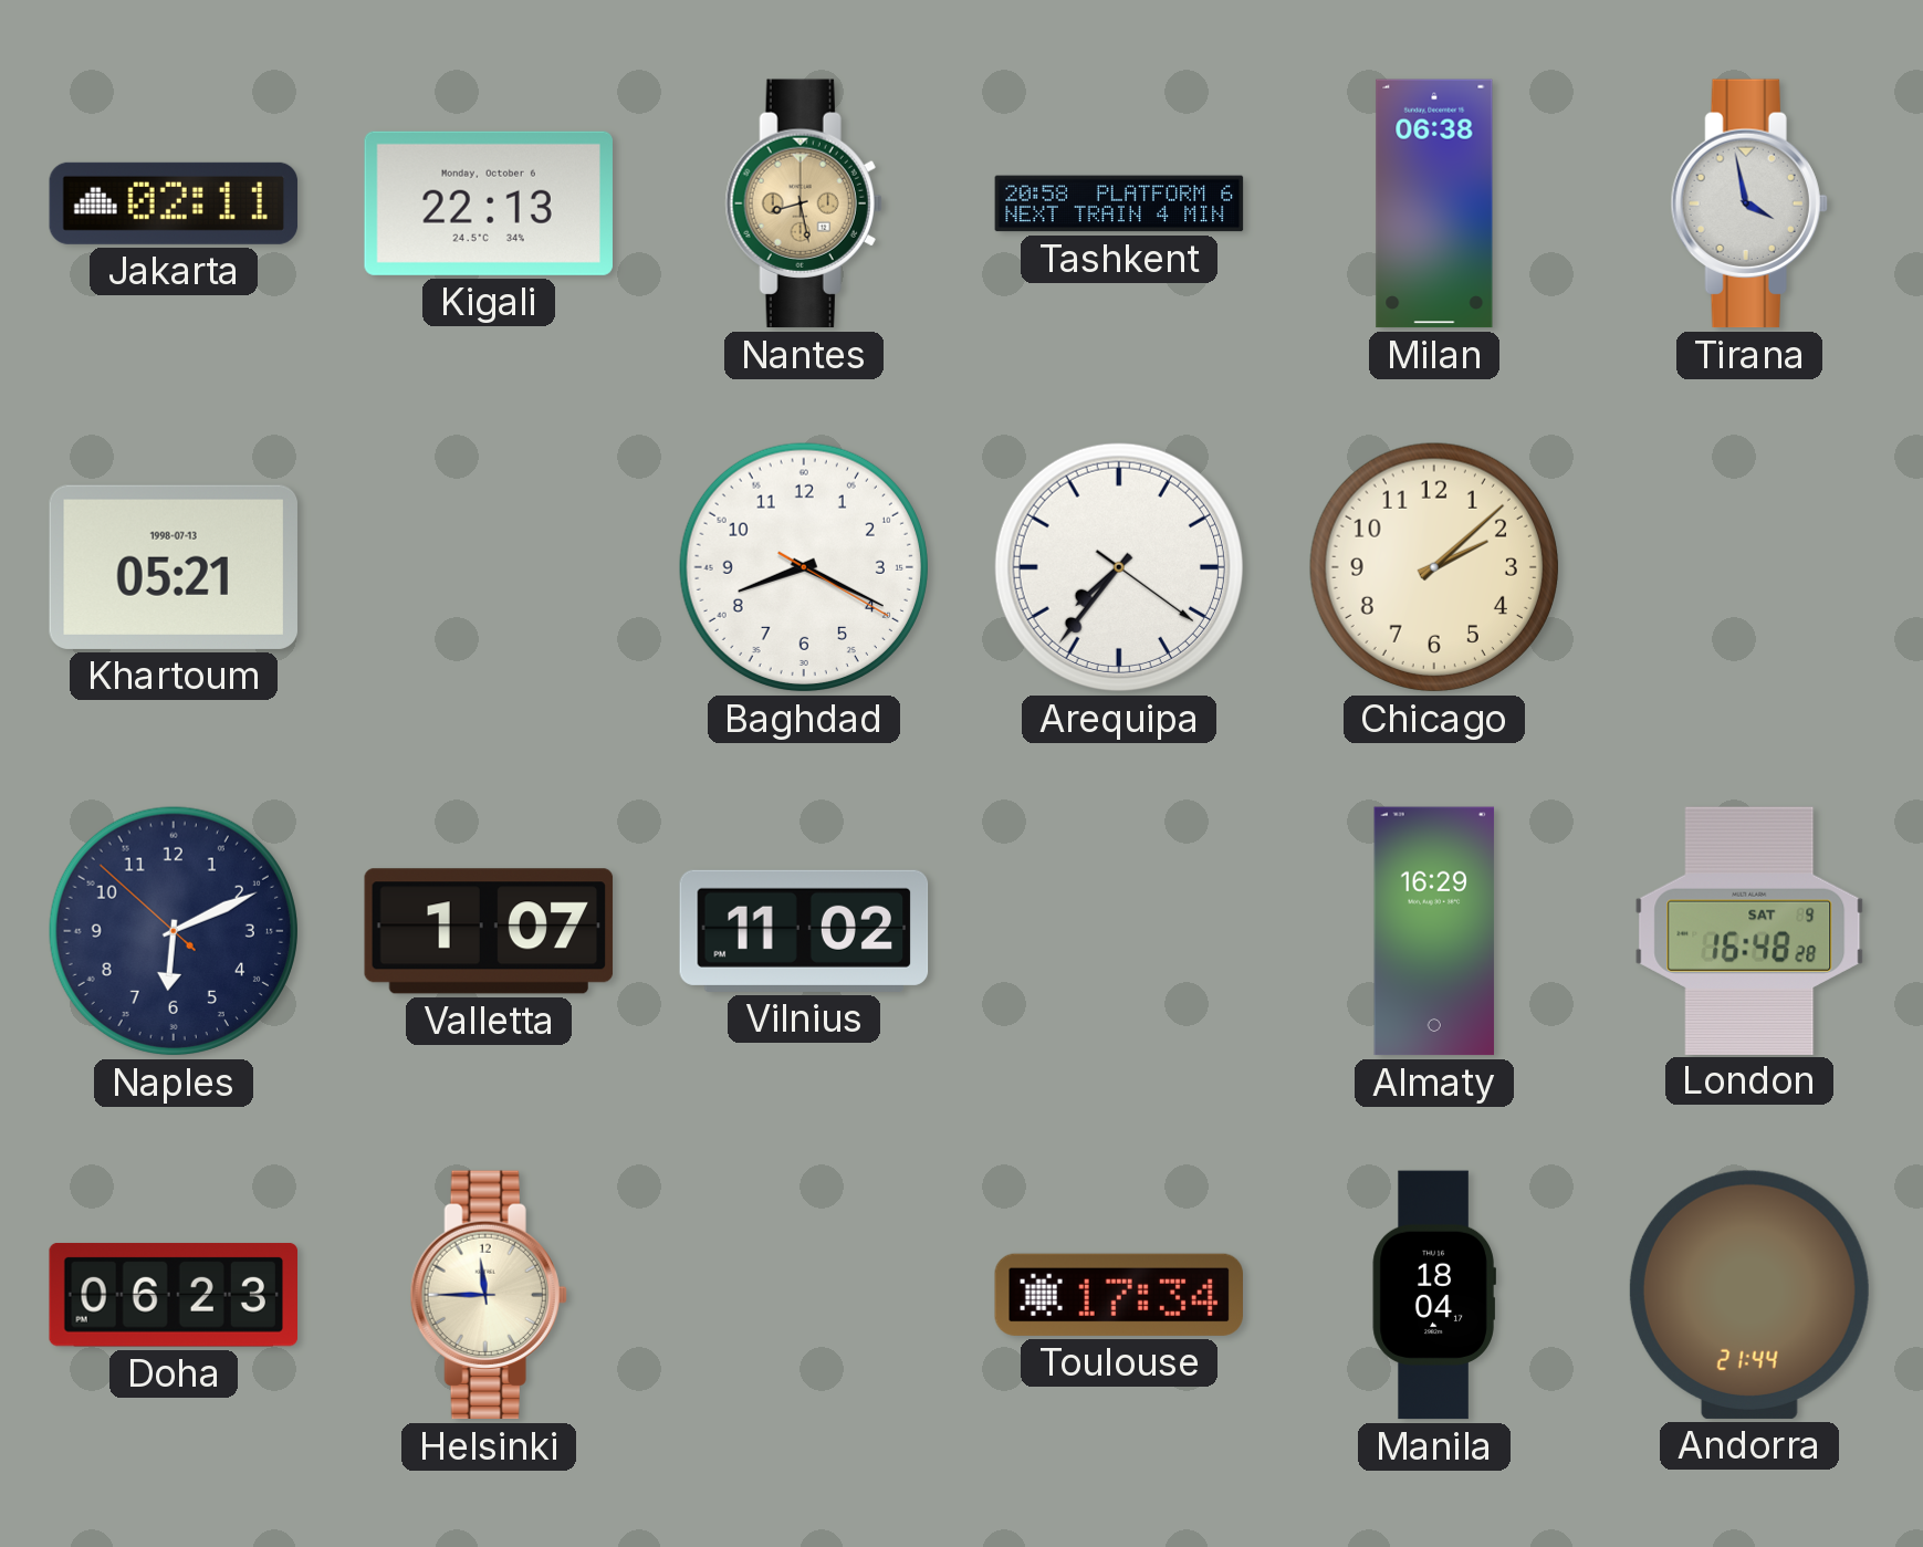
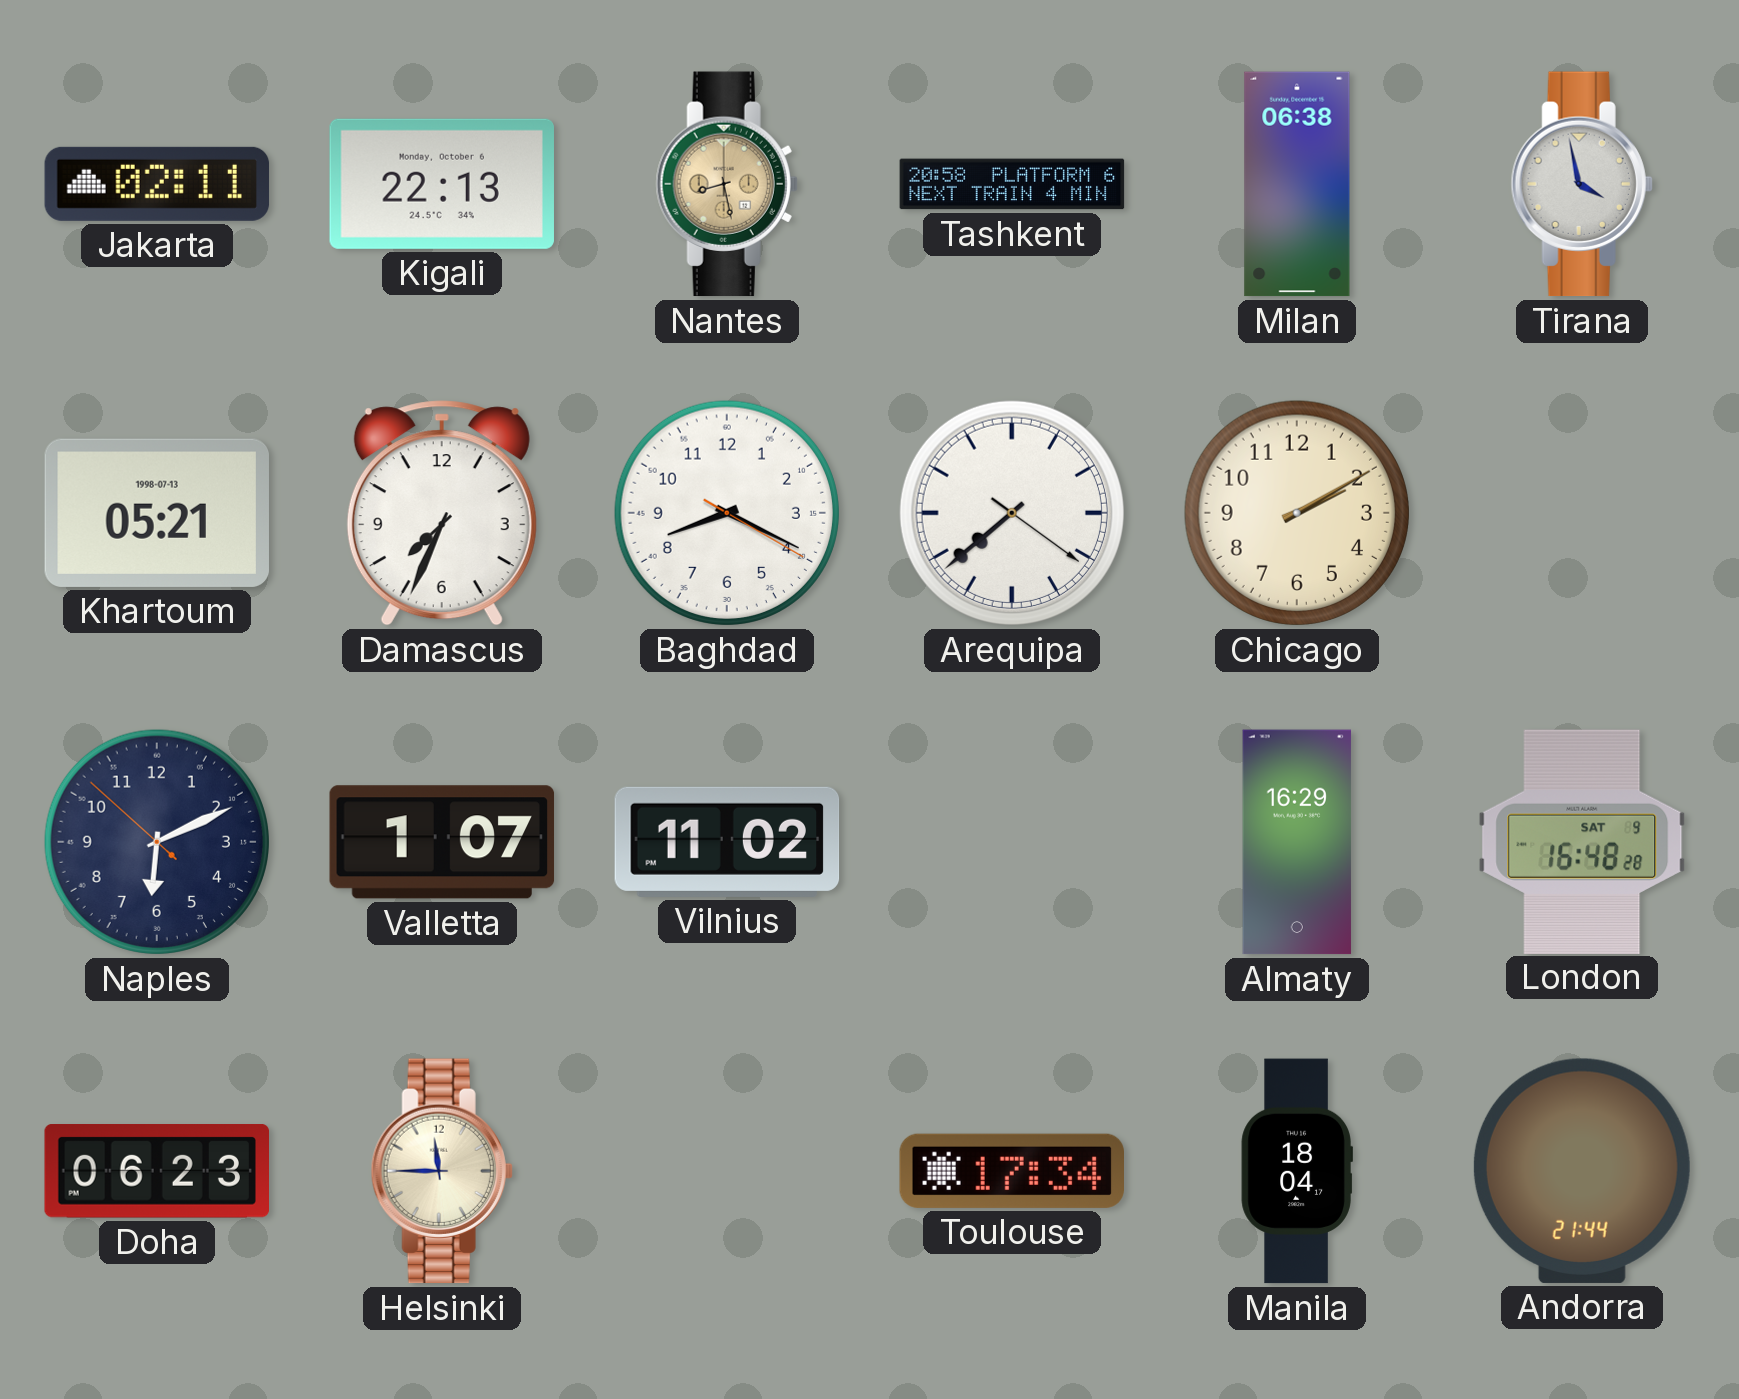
Damascus: none -> 7:34
Arequipa: 7:36 -> 7:38
Chicago: 2:08 -> 2:10
